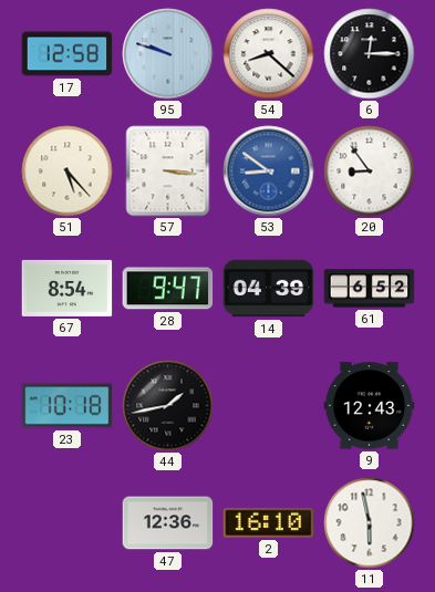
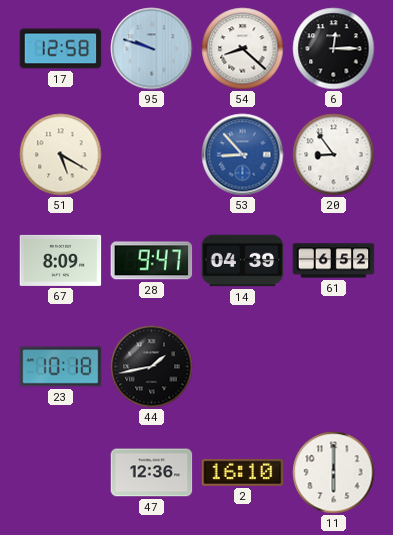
51: 5:23 -> 5:20
57: 3:16 -> none
53: 8:51 -> 8:53
67: 8:54 -> 8:09
9: 12:43 -> none
11: 5:58 -> 6:00
